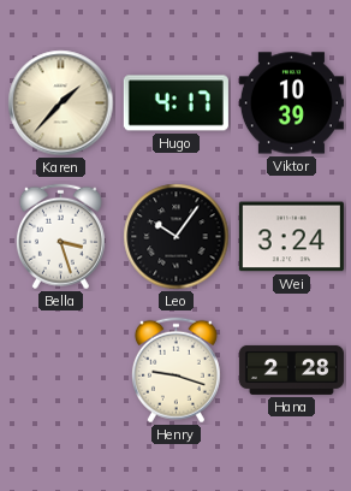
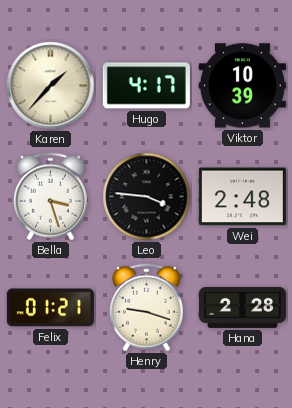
Leo: 10:06 -> 3:46
Wei: 3:24 -> 2:48
Felix: none -> 01:21
